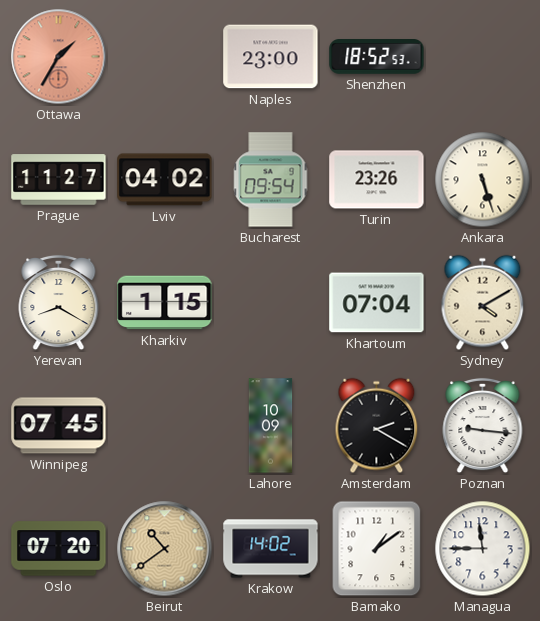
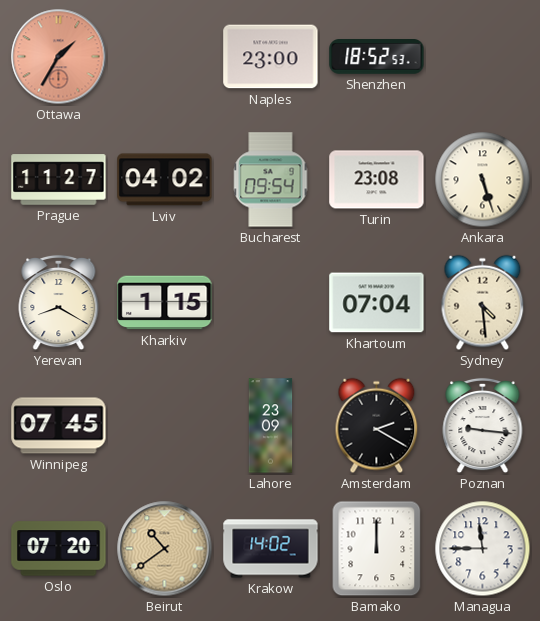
Turin: 23:26 -> 23:08
Sydney: 4:10 -> 4:29
Lahore: 10:09 -> 23:09
Bamako: 1:09 -> 12:00
